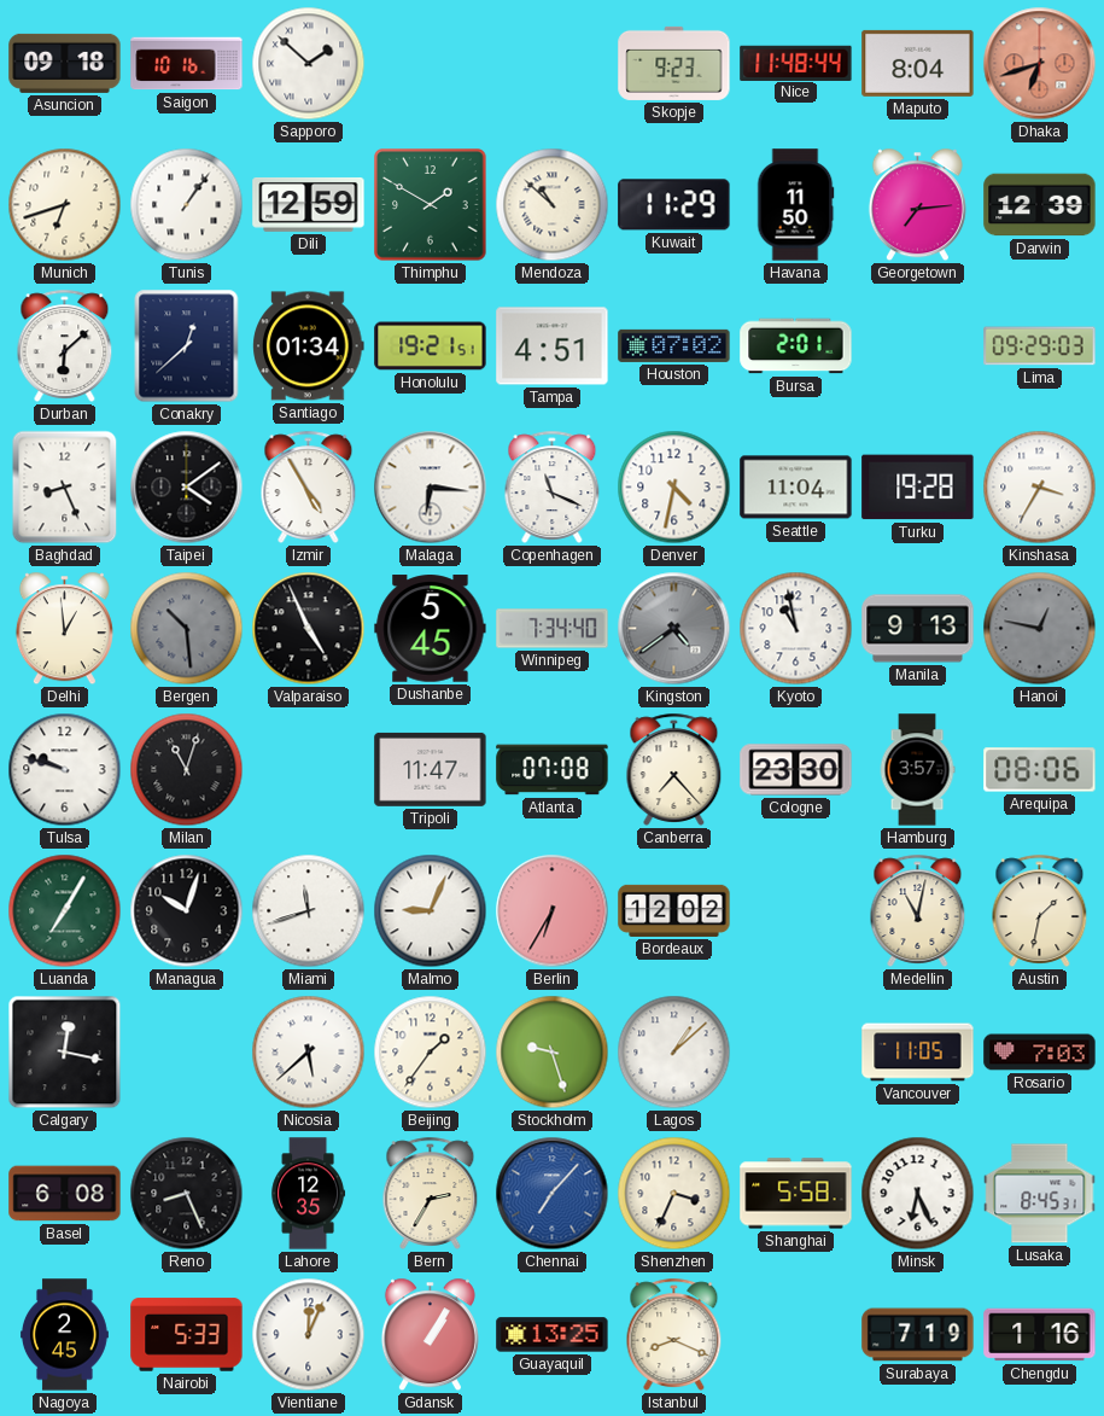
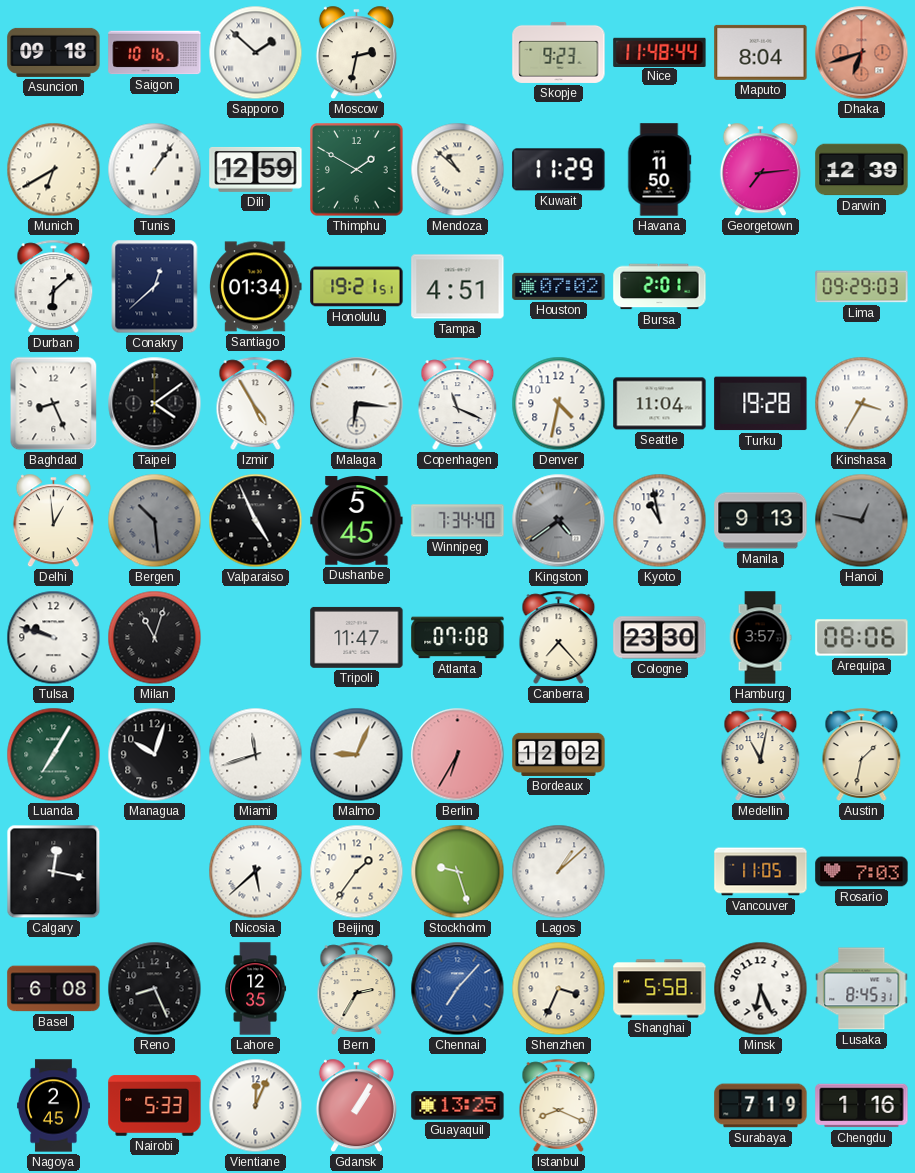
Moscow: none -> 2:32
Munich: 6:42 -> 6:40
